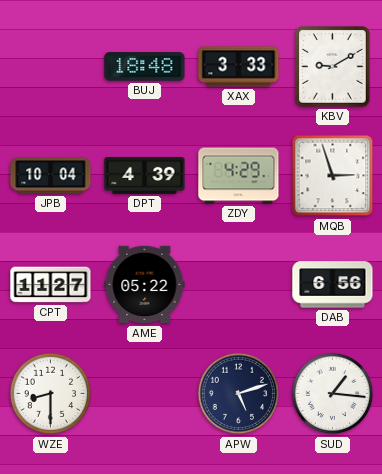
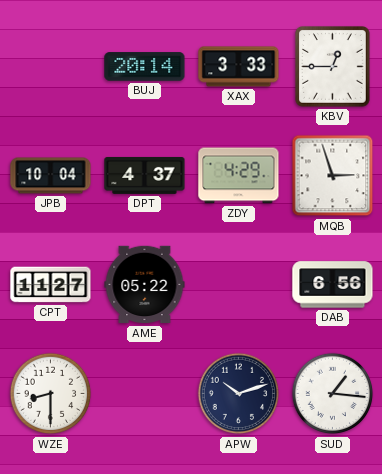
BUJ: 18:48 -> 20:14
KBV: 9:10 -> 12:45
DPT: 4:39 -> 4:37
APW: 5:12 -> 10:12
